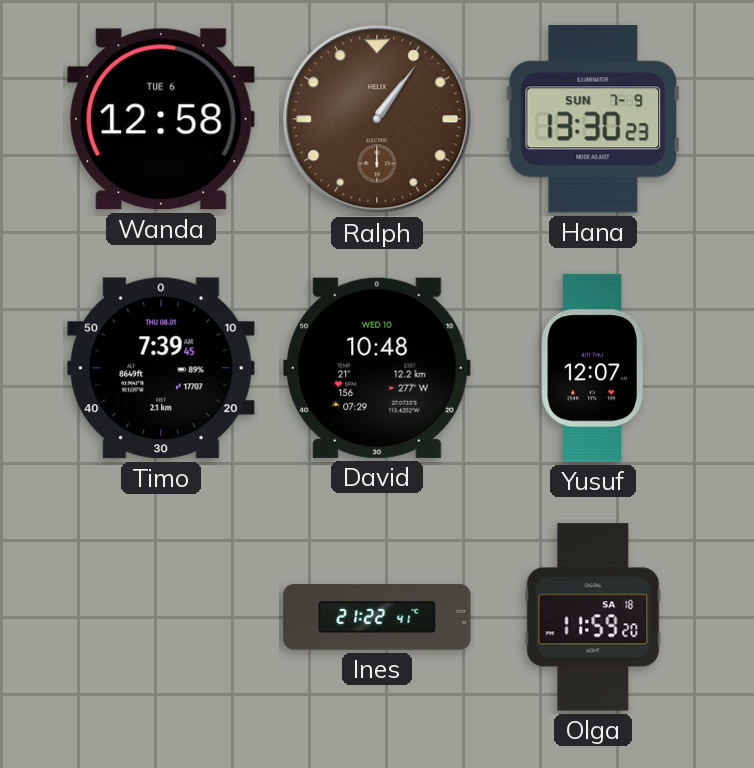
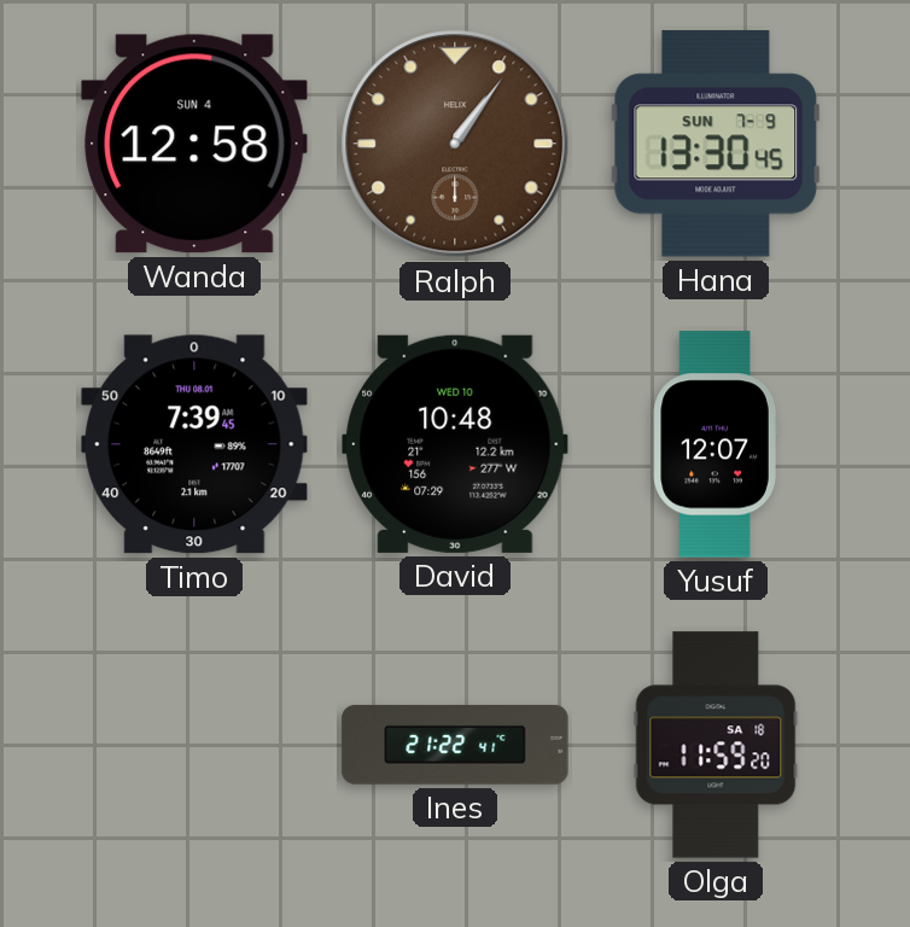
Wanda date: TUE 6 -> SUN 4
Hana: 13:30:23 -> 13:30:45
